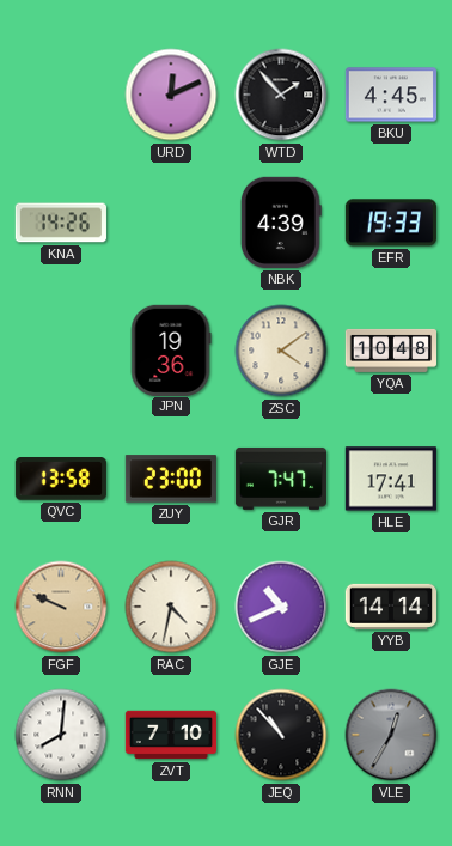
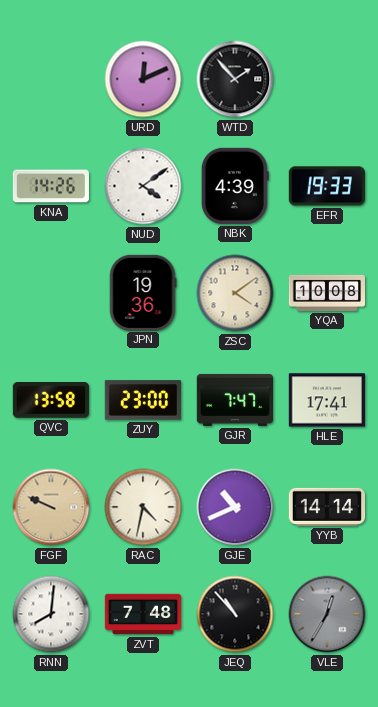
BKU: 4:45 -> none
NUD: none -> 4:09
YQA: 10:48 -> 10:08
ZVT: 7:10 -> 7:48
